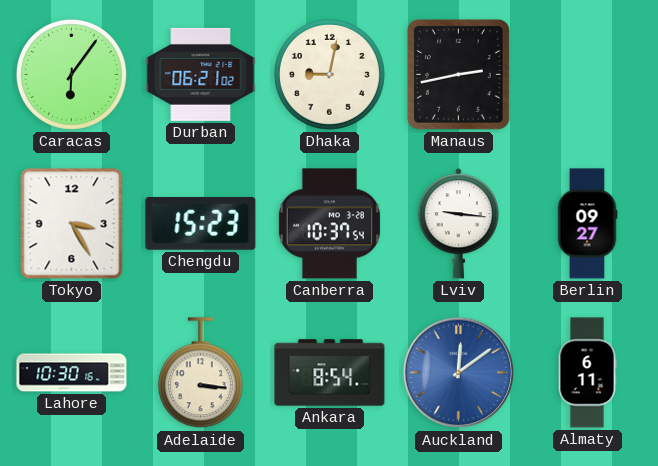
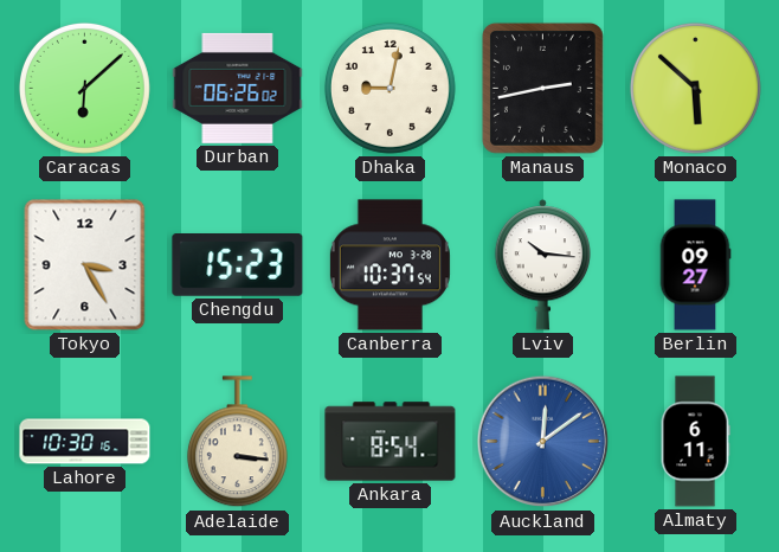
Caracas: 6:06 -> 6:08
Durban: 06:21 -> 06:26
Monaco: none -> 5:52
Lviv: 9:16 -> 10:16
